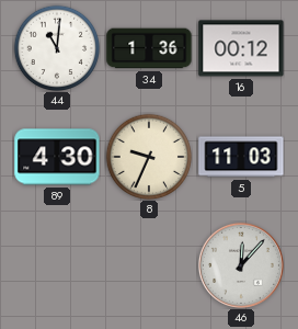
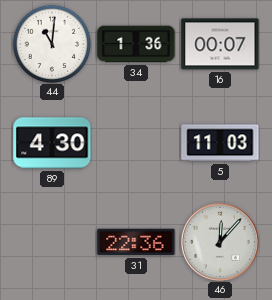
16: 00:12 -> 00:07
8: 9:34 -> none
31: none -> 22:36
